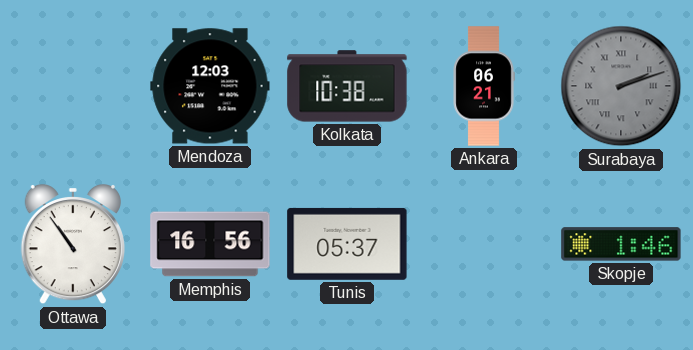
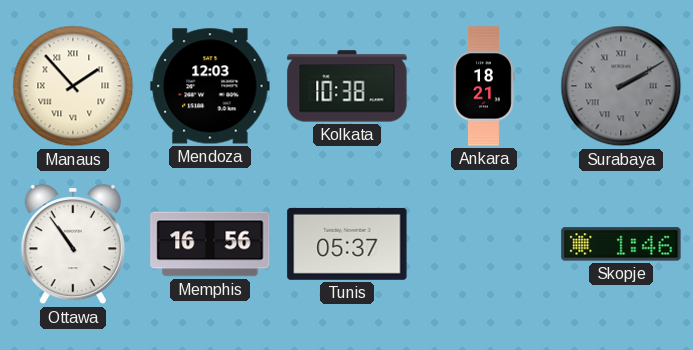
Manaus: none -> 1:53
Ankara: 06:21 -> 18:21
Surabaya: 2:12 -> 2:10
